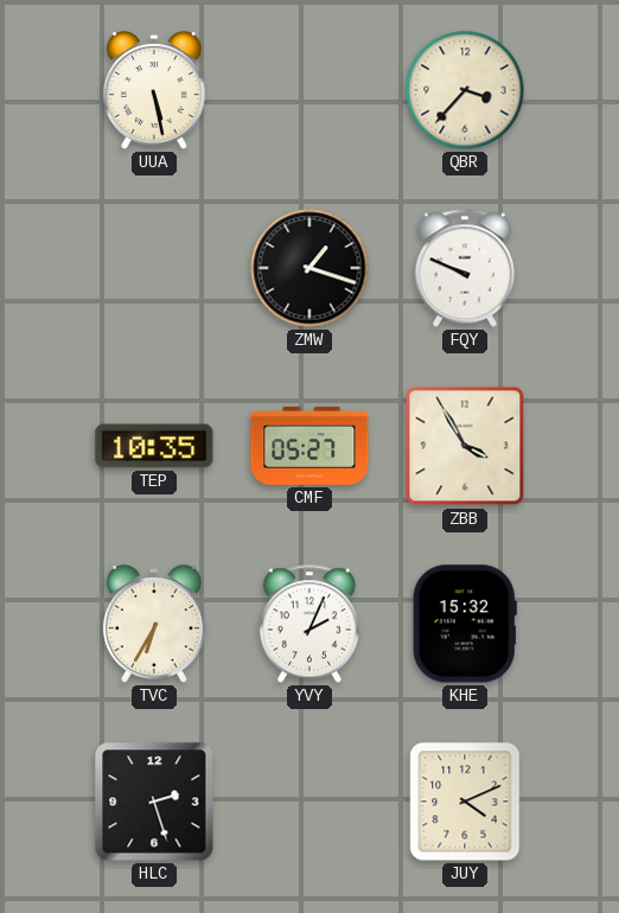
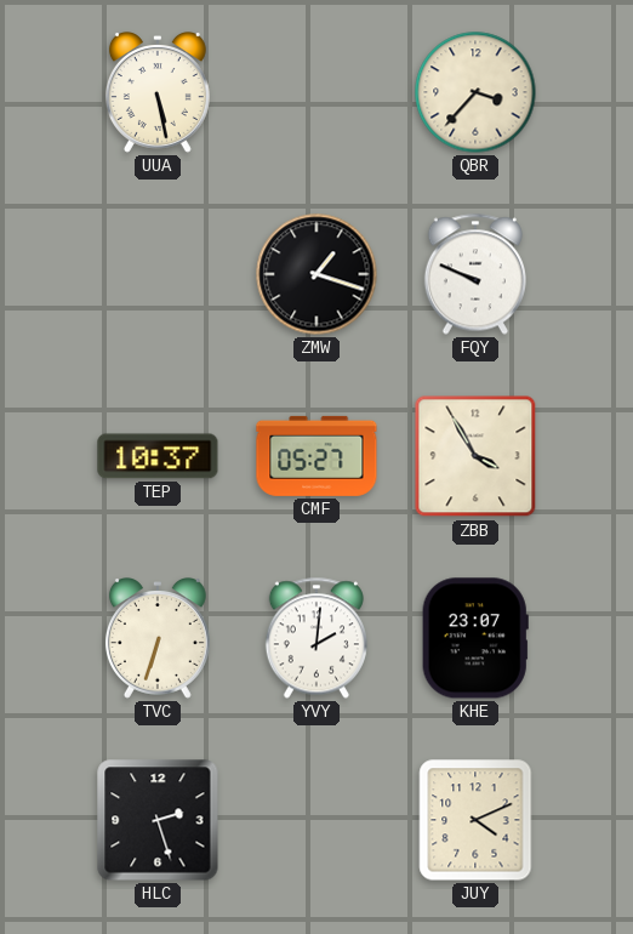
TEP: 10:35 -> 10:37
TVC: 6:35 -> 6:33
YVY: 2:04 -> 2:01
KHE: 15:32 -> 23:07
